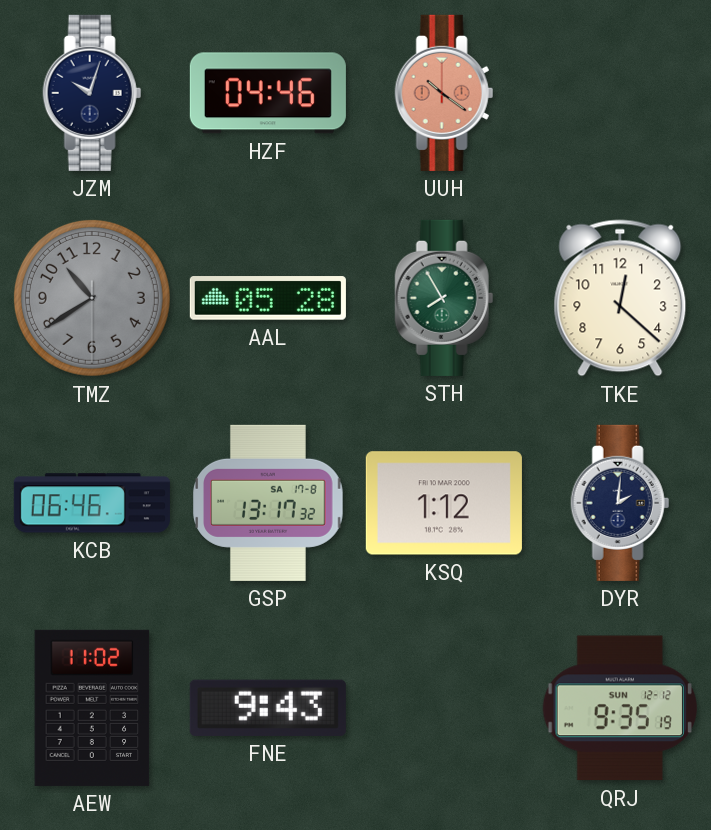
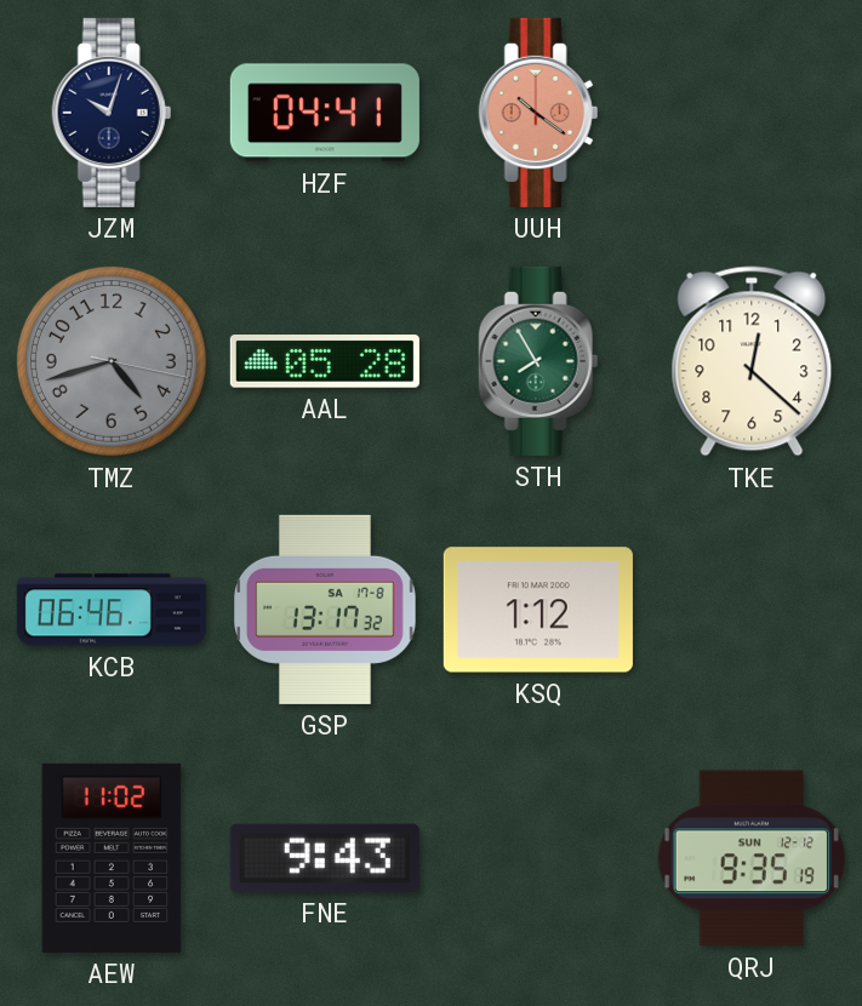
HZF: 04:46 -> 04:41
TMZ: 10:39 -> 4:42
DYR: 2:01 -> none
